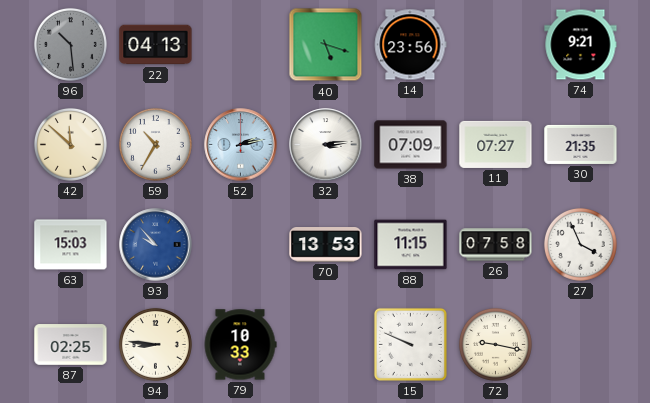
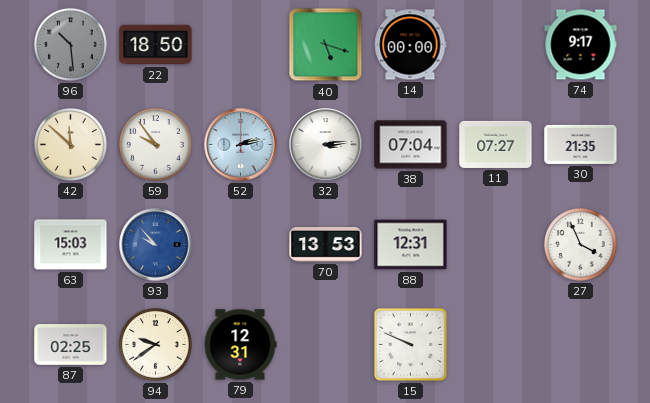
22: 04:13 -> 18:50
14: 23:56 -> 00:00
74: 9:21 -> 9:17
59: 10:35 -> 9:54
38: 07:09 -> 07:04
88: 11:15 -> 12:31
26: 07:58 -> none
94: 8:46 -> 9:39
79: 10:33 -> 12:31
72: 9:17 -> none
